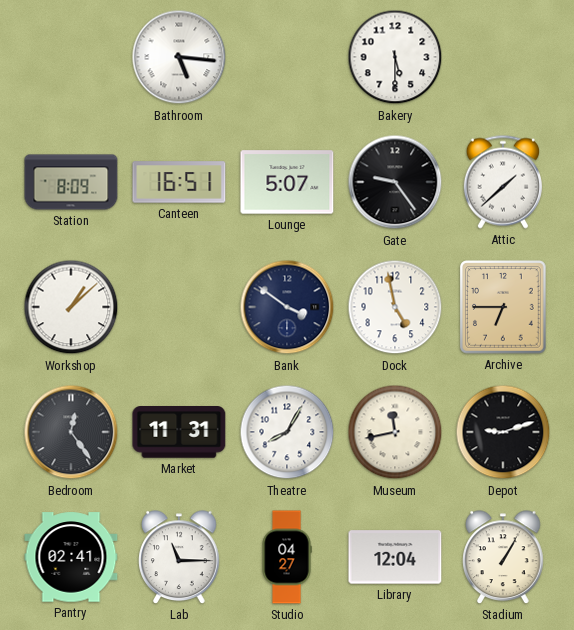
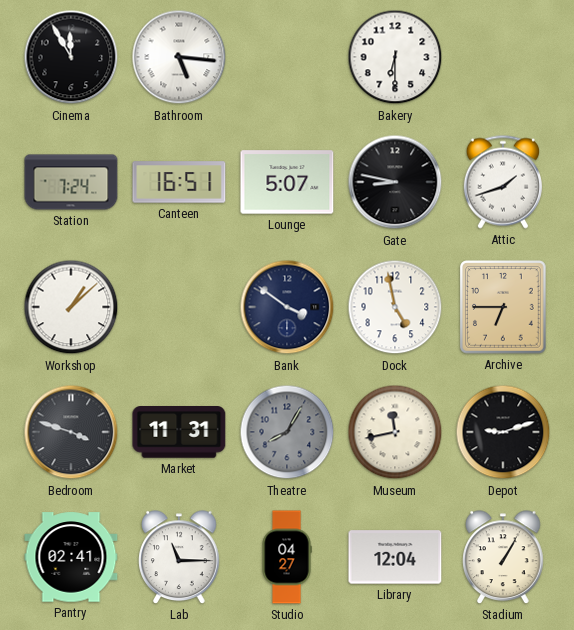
Cinema: none -> 11:55
Bakery: 5:30 -> 6:30
Station: 8:09 -> 7:24
Gate: 9:24 -> 8:47
Attic: 1:38 -> 1:42
Bedroom: 12:24 -> 3:48
Theatre dial: white -> grey
